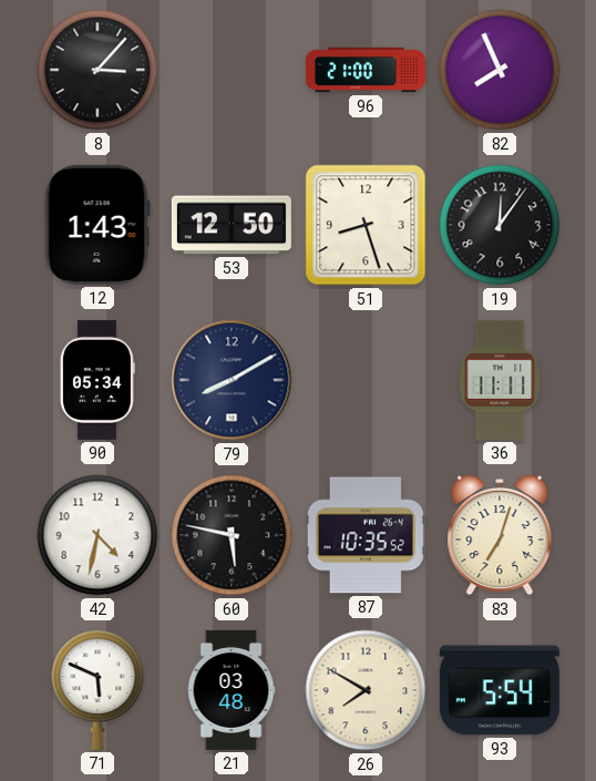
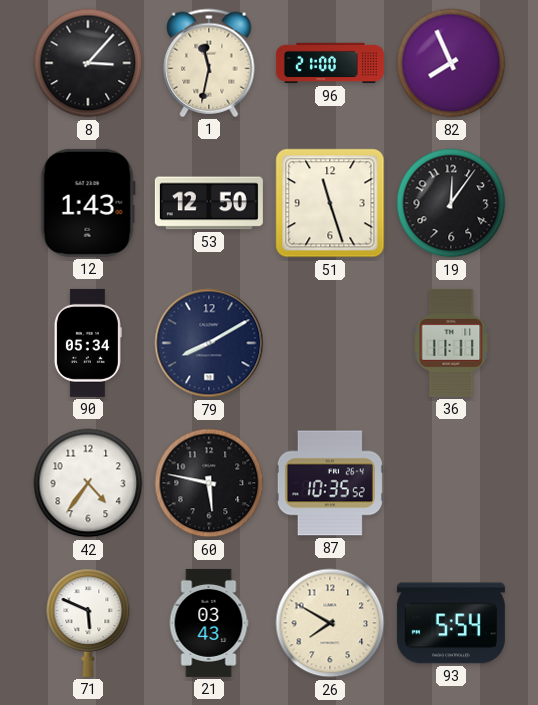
1: none -> 11:32
51: 8:27 -> 11:27
42: 4:32 -> 4:36
83: 7:03 -> none
21: 03:48 -> 03:43
